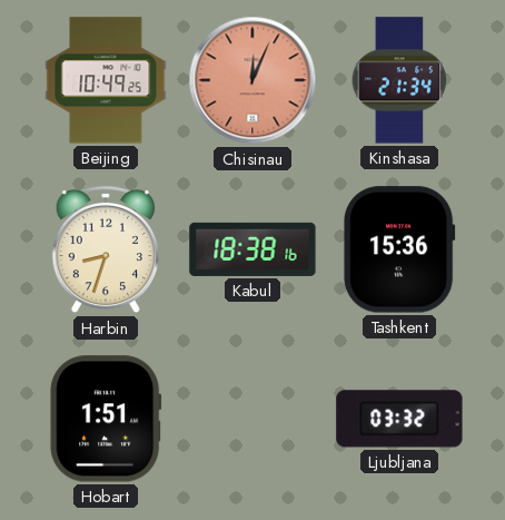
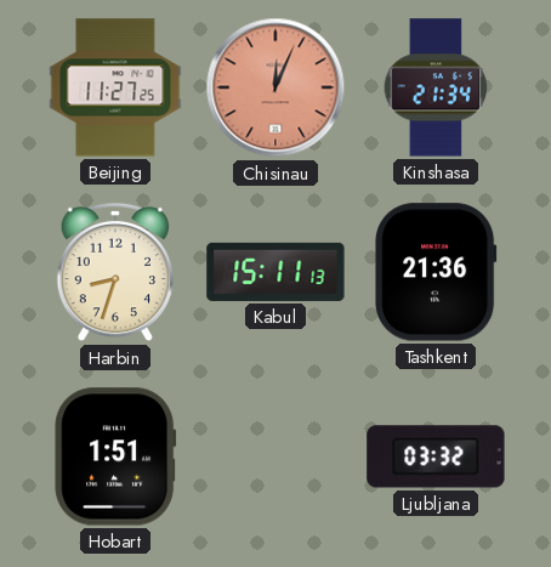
Beijing: 10:49 -> 11:27
Kabul: 18:38 -> 15:11
Tashkent: 15:36 -> 21:36
